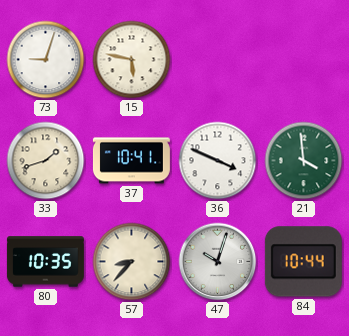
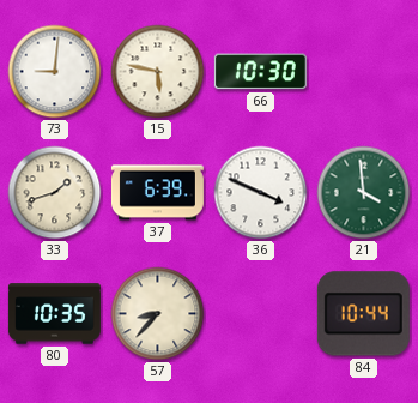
73: 9:03 -> 9:01
66: none -> 10:30
37: 10:41 -> 6:39
47: 10:03 -> none
